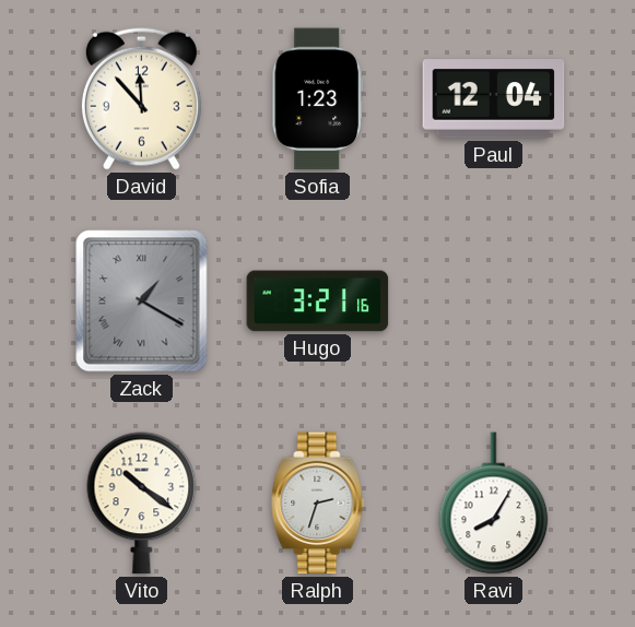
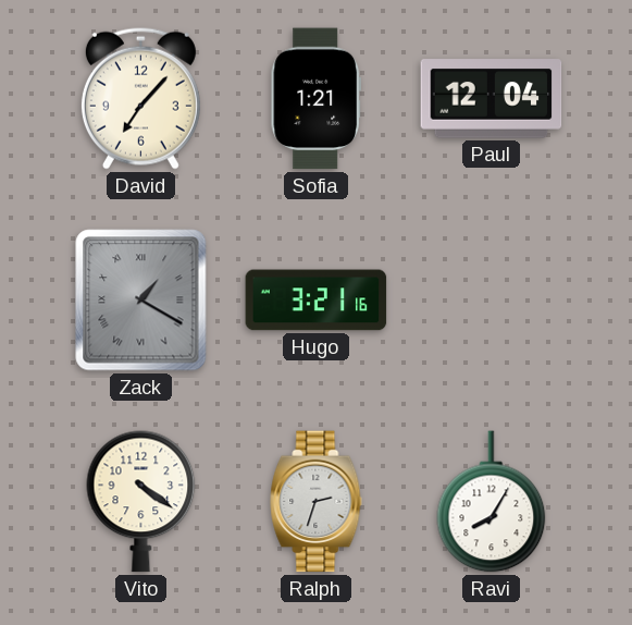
David: 11:53 -> 7:07
Sofia: 1:23 -> 1:21
Vito: 10:21 -> 4:21
